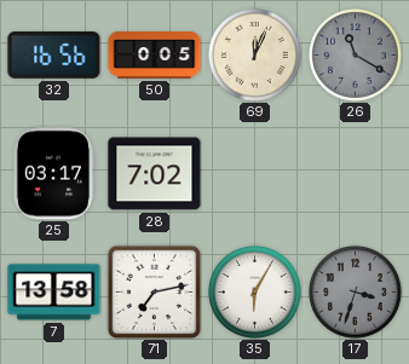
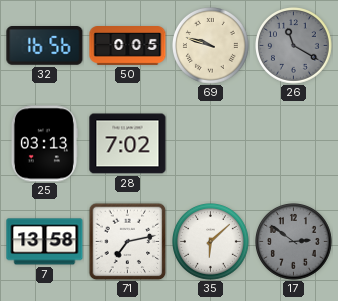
69: 12:04 -> 9:48
25: 03:17 -> 03:13
35: 6:05 -> 6:08
17: 3:33 -> 2:51
